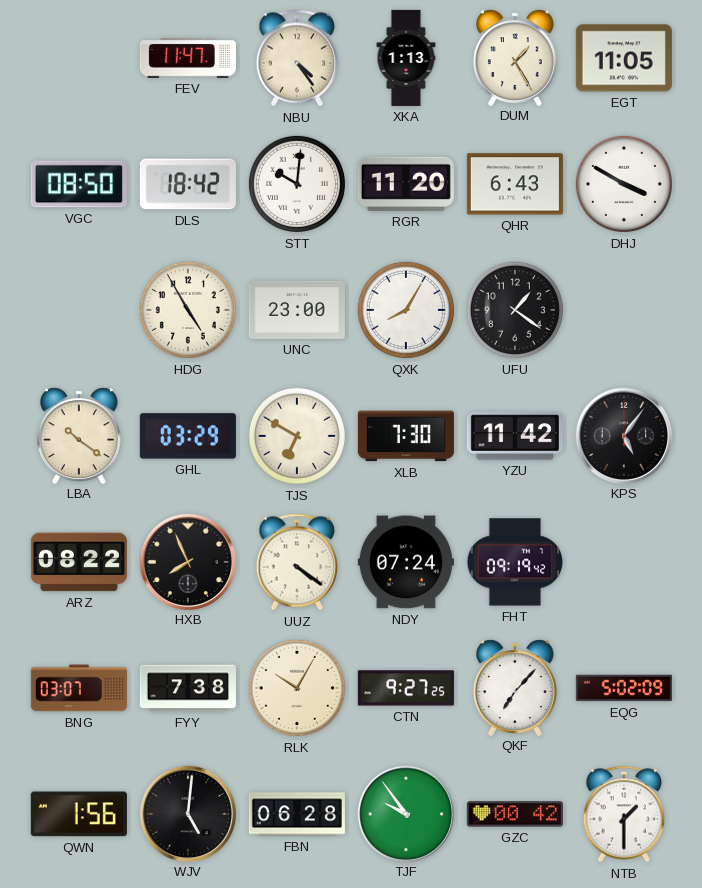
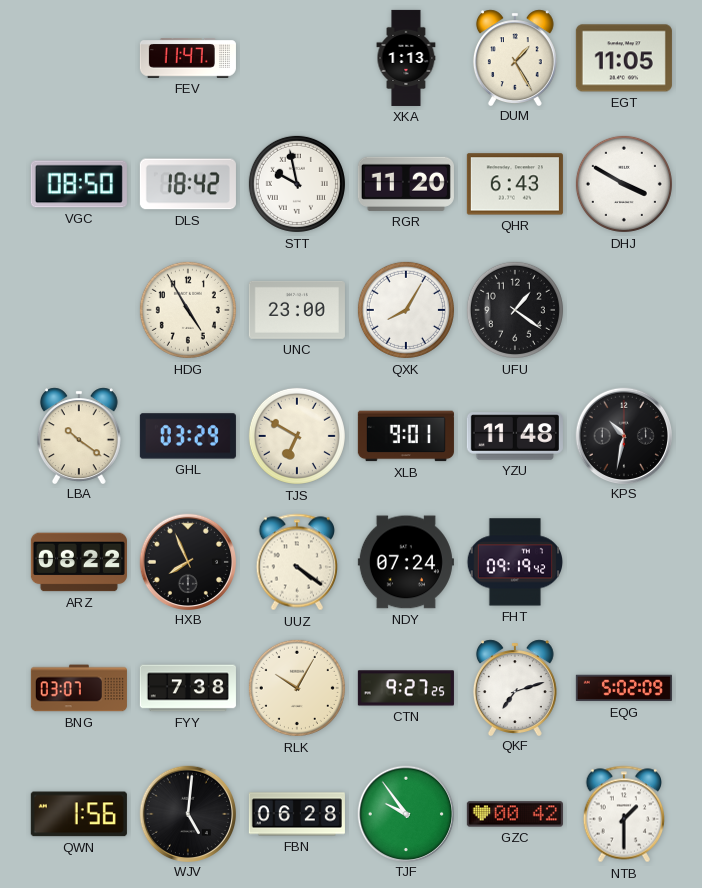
NBU: 4:24 -> none
STT: 10:01 -> 9:58
XLB: 7:30 -> 9:01
YZU: 11:42 -> 11:48
KPS: 5:06 -> 10:32
QKF: 7:07 -> 7:12
